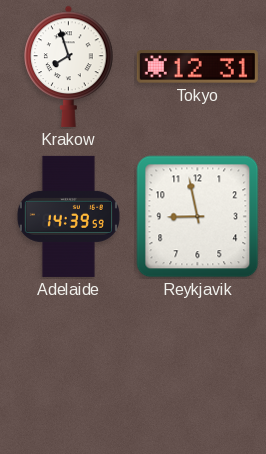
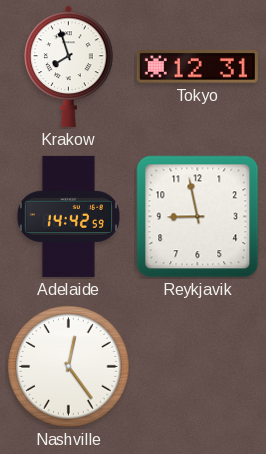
Adelaide: 14:39 -> 14:42
Nashville: none -> 12:24
